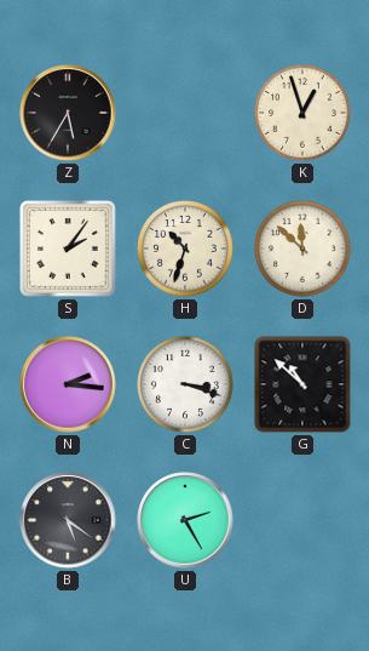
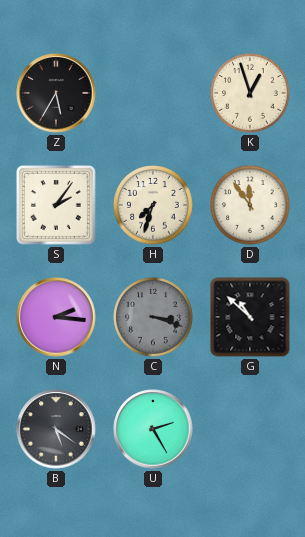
H: 10:33 -> 7:33
D: 11:52 -> 11:54
C dial: white -> grey
